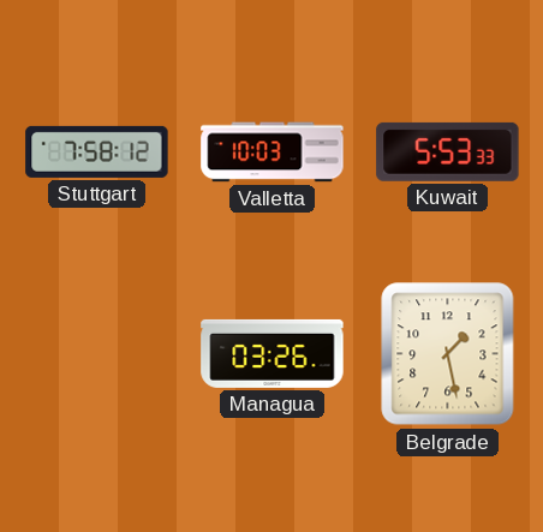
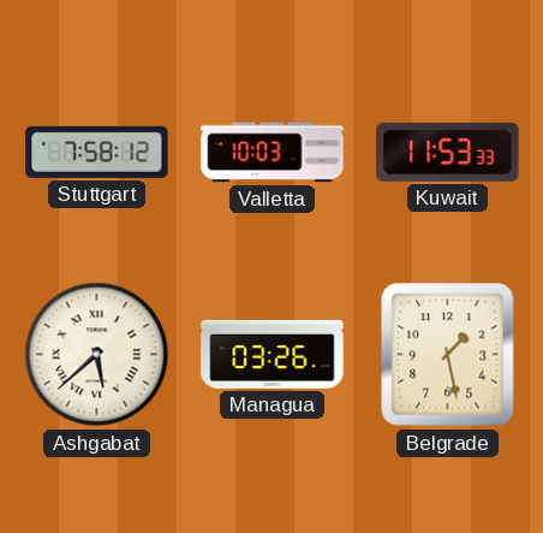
Kuwait: 5:53 -> 11:53
Ashgabat: none -> 5:38
